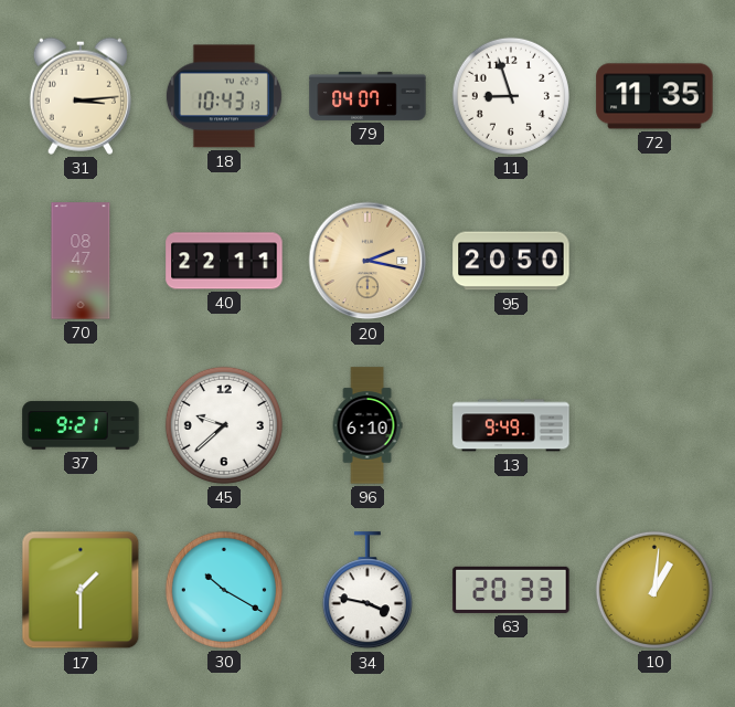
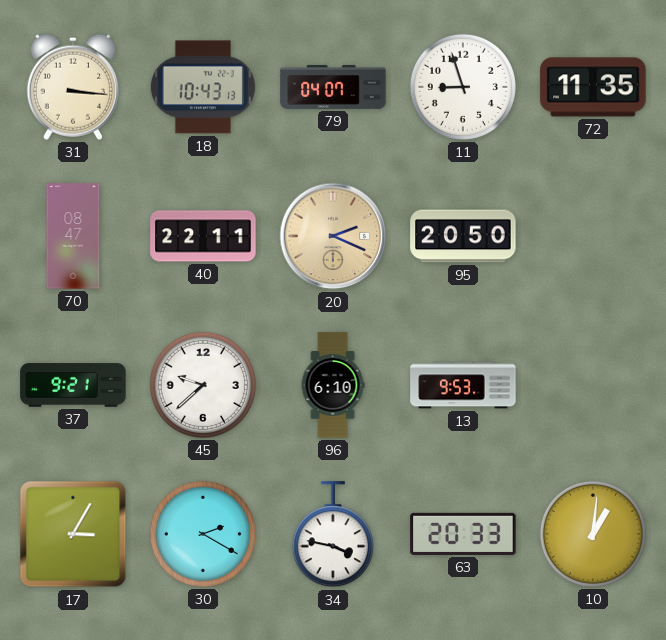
31: 3:14 -> 3:16
20: 2:17 -> 2:19
13: 9:49 -> 9:53
17: 1:30 -> 3:05
30: 10:20 -> 2:20
